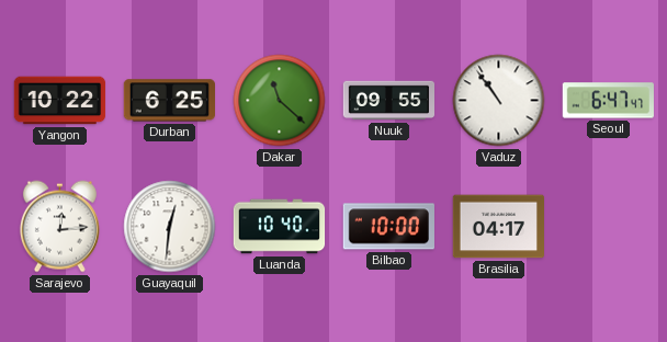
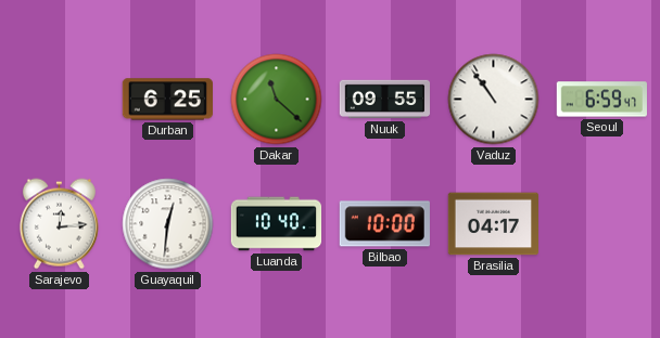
Yangon: 10:22 -> none
Seoul: 6:47 -> 6:59
